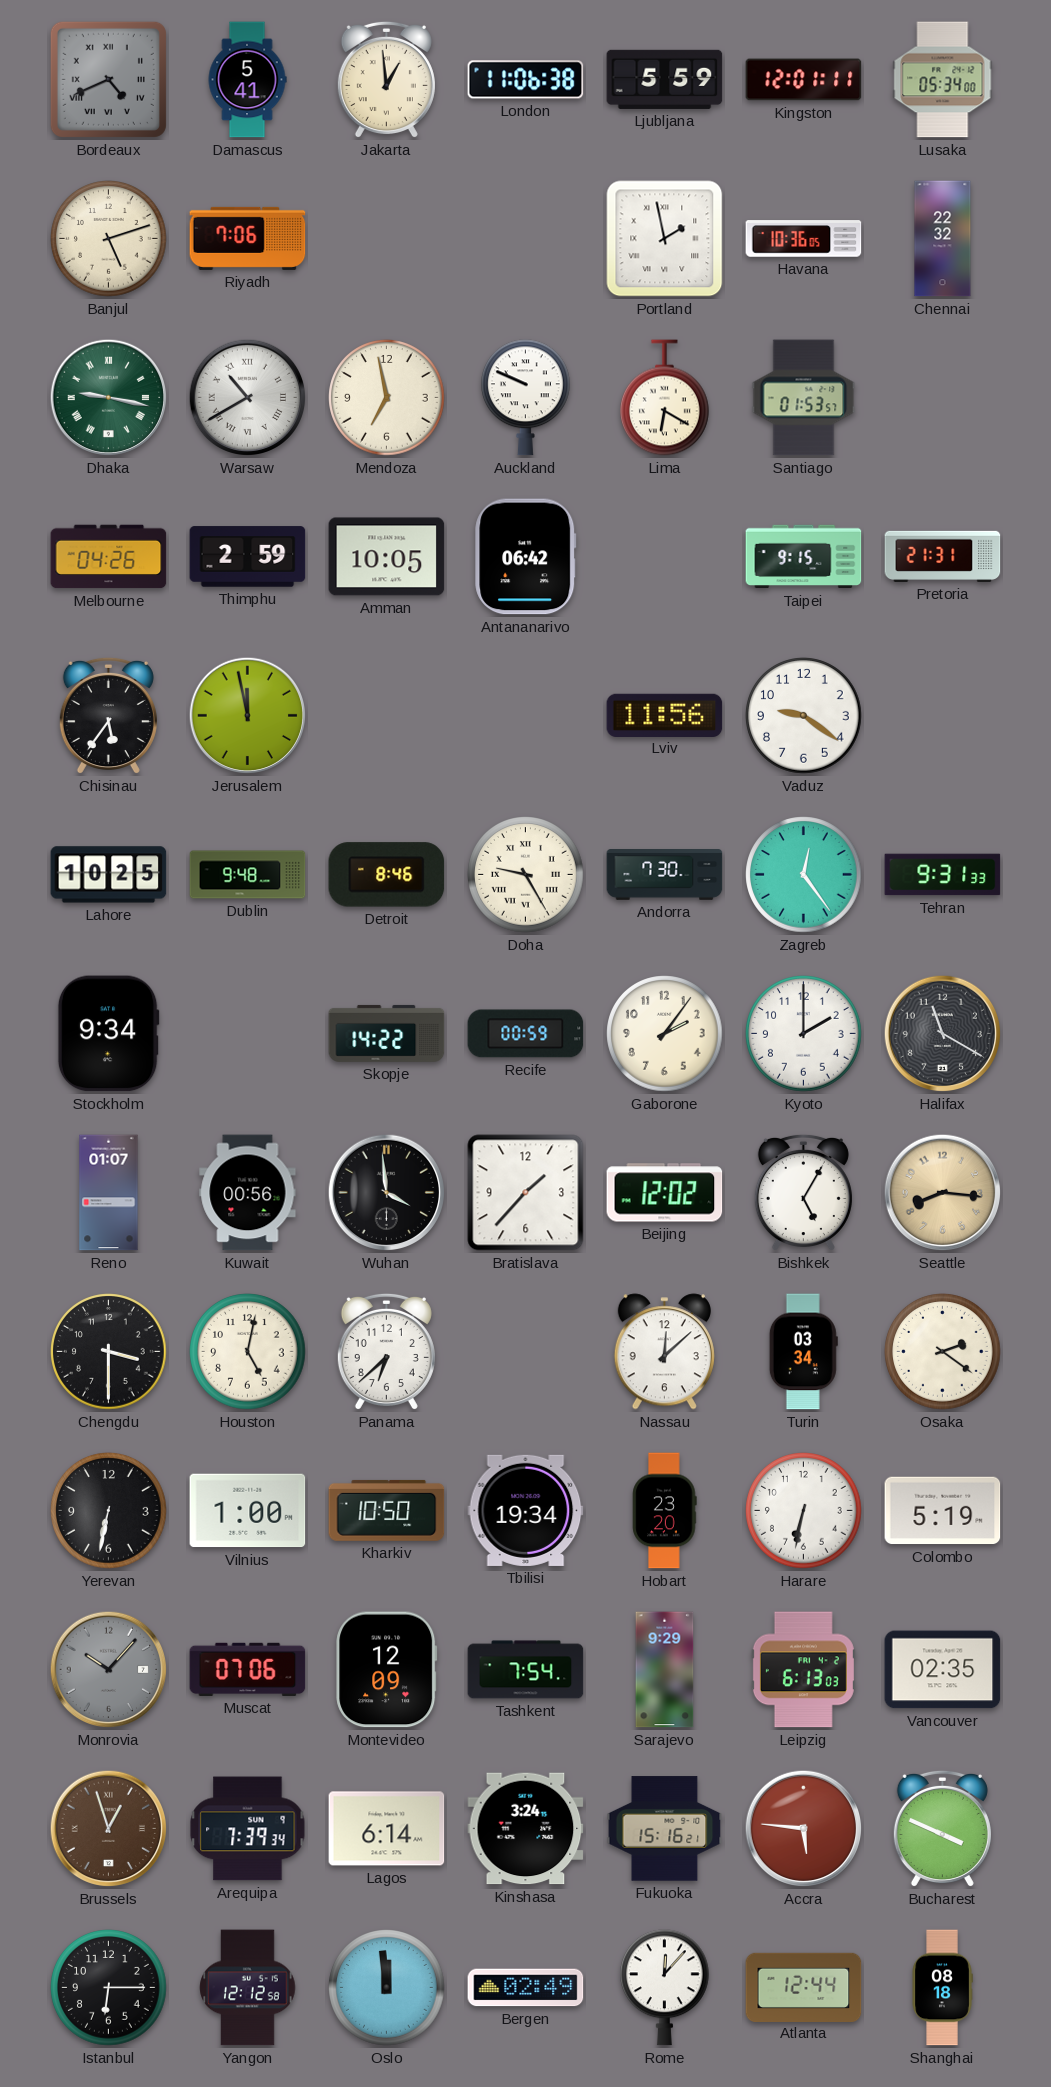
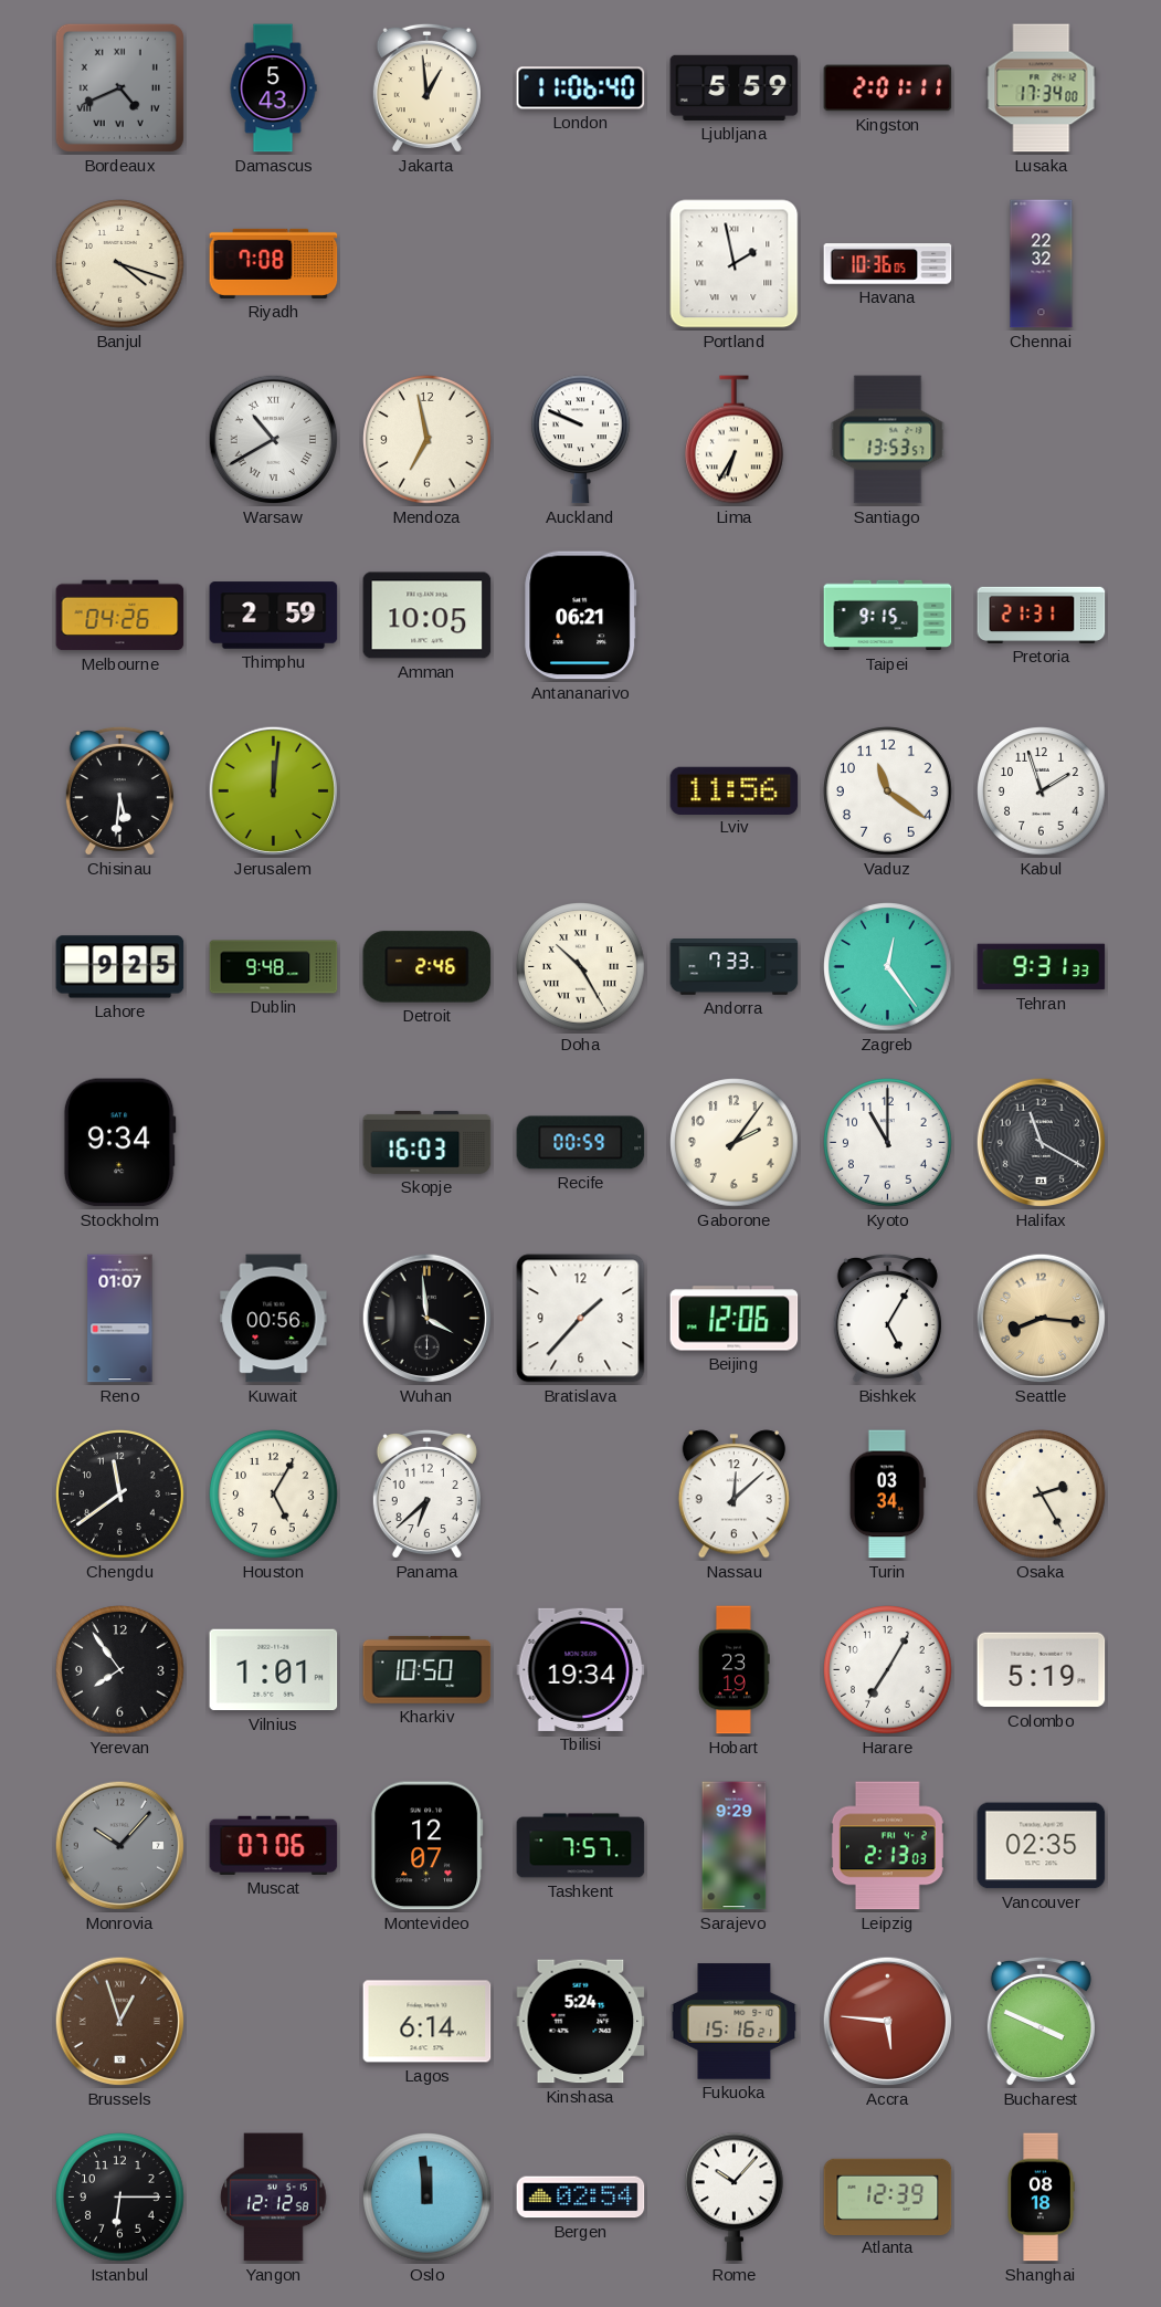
Damascus: 5:41 -> 5:43
London: 11:06:38 -> 11:06:40
Kingston: 12:01 -> 2:01
Lusaka: 05:34 -> 17:34
Banjul: 5:12 -> 4:18
Riyadh: 7:06 -> 7:08
Dhaka: 9:17 -> none
Lima: 6:20 -> 6:35
Santiago: 01:53 -> 13:53
Antananarivo: 06:42 -> 06:21
Chisinau: 5:36 -> 5:31
Jerusalem: 11:58 -> 12:01
Vaduz: 9:21 -> 11:21
Kabul: none -> 1:57
Lahore: 10:25 -> 9:25
Detroit: 8:46 -> 2:46
Doha: 9:25 -> 10:25
Andorra: 7:30 -> 7:33
Skopje: 14:22 -> 16:03
Kyoto: 2:00 -> 11:00
Beijing: 12:02 -> 12:06
Chengdu: 3:30 -> 11:39
Houston: 5:02 -> 5:05
Osaka: 2:21 -> 2:25
Yerevan: 6:32 -> 7:54
Vilnius: 1:00 -> 1:01
Hobart: 23:20 -> 23:19
Harare: 6:32 -> 7:05
Montevideo: 12:09 -> 12:07
Tashkent: 7:54 -> 7:57
Leipzig: 6:13 -> 2:13
Arequipa: 7:39 -> none
Kinshasa: 3:24 -> 5:24
Bergen: 02:49 -> 02:54
Rome: 12:07 -> 10:07
Atlanta: 12:44 -> 12:39
